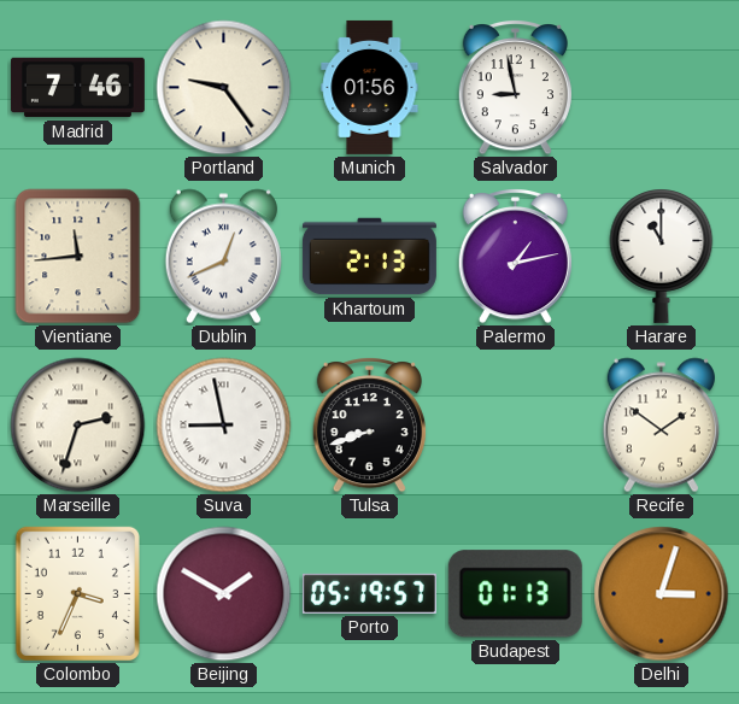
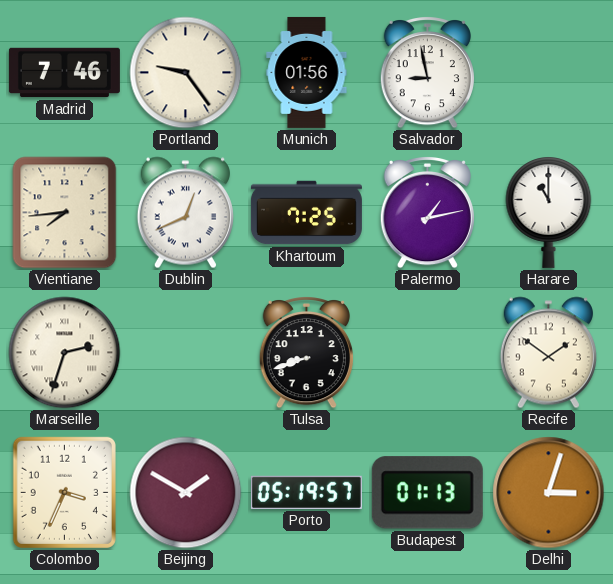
Vientiane: 11:44 -> 7:44
Khartoum: 2:13 -> 7:25
Suva: 8:58 -> none
